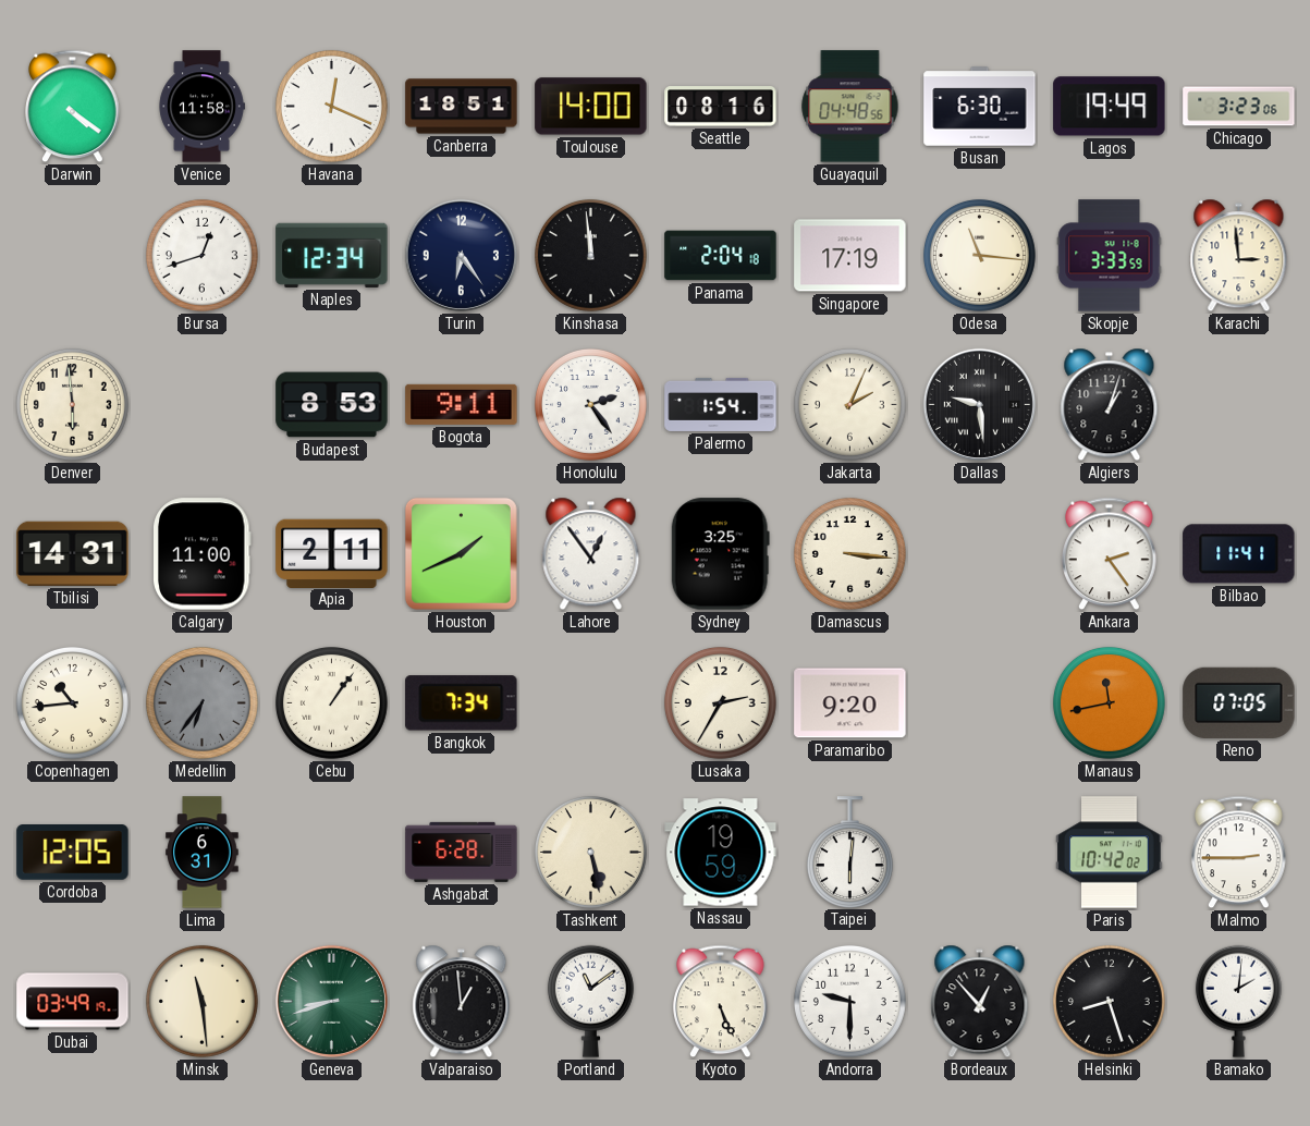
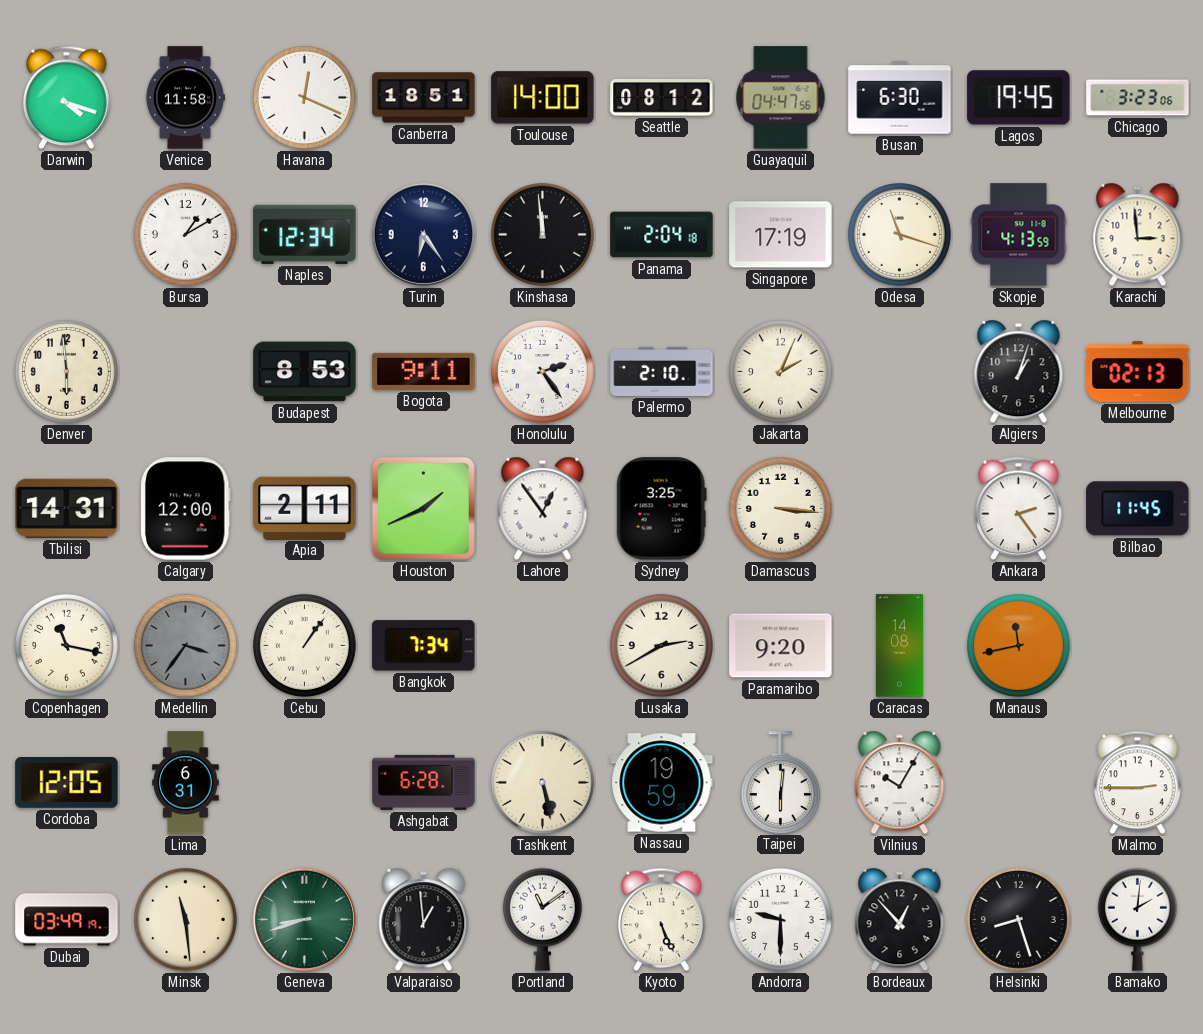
Darwin: 4:21 -> 4:18
Seattle: 08:16 -> 08:12
Guayaquil: 04:48 -> 04:47
Lagos: 19:49 -> 19:45
Bursa: 12:42 -> 1:10
Odesa: 11:16 -> 11:18
Skopje: 3:33 -> 4:13
Palermo: 1:54 -> 2:10
Dallas: 9:29 -> none
Melbourne: none -> 02:13
Calgary: 11:00 -> 12:00
Bilbao: 11:41 -> 11:45
Copenhagen: 10:44 -> 11:17
Medellin: 6:36 -> 3:36
Lusaka: 2:35 -> 2:40
Caracas: none -> 14:08
Reno: 07:05 -> none
Vilnius: none -> 10:05
Paris: 10:42 -> none
